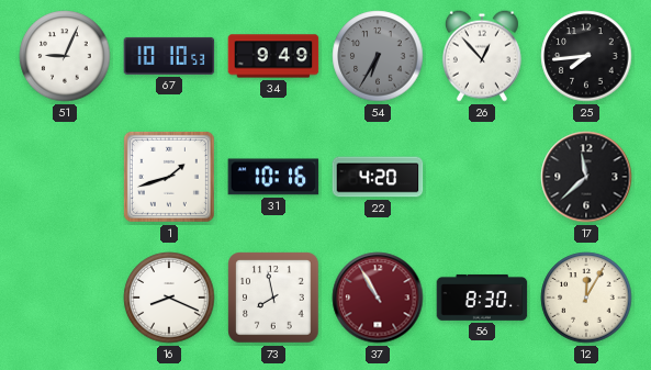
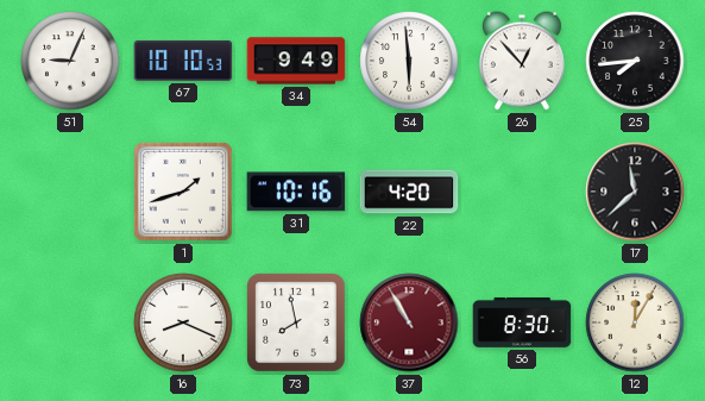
54: 6:35 -> 5:59
54 dial: grey -> white
